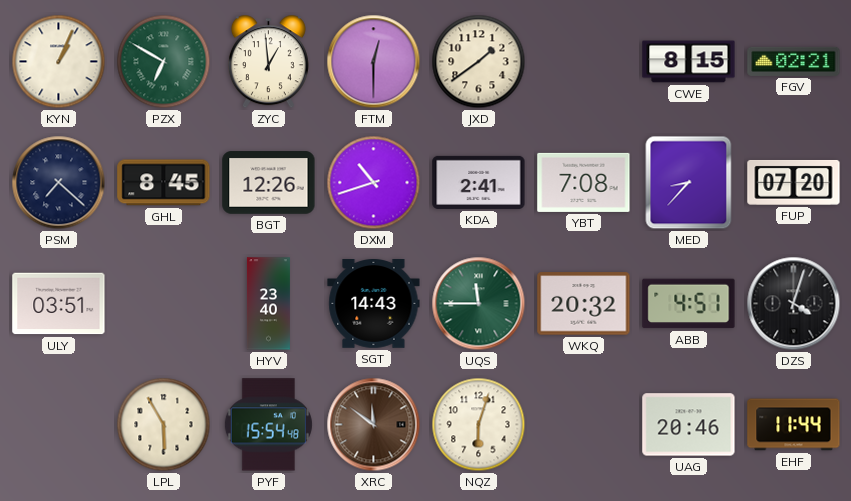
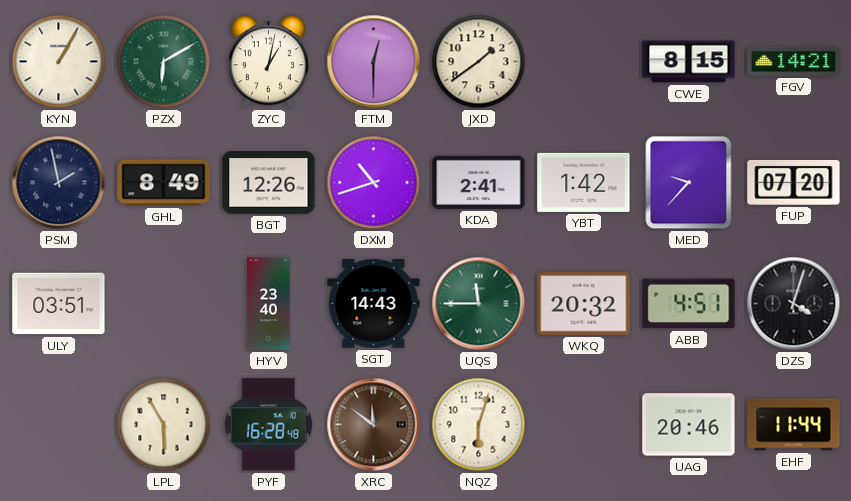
KYN: 1:04 -> 1:05
PZX: 6:50 -> 6:10
ZYC: 12:59 -> 1:02
FGV: 02:21 -> 14:21
PSM: 7:22 -> 1:58
GHL: 8:45 -> 8:49
YBT: 7:08 -> 1:42
MED: 8:37 -> 9:37
PYF: 15:54 -> 16:28
